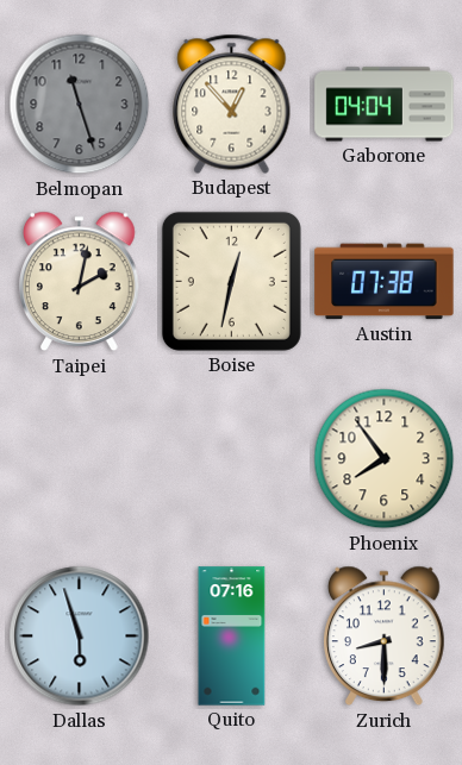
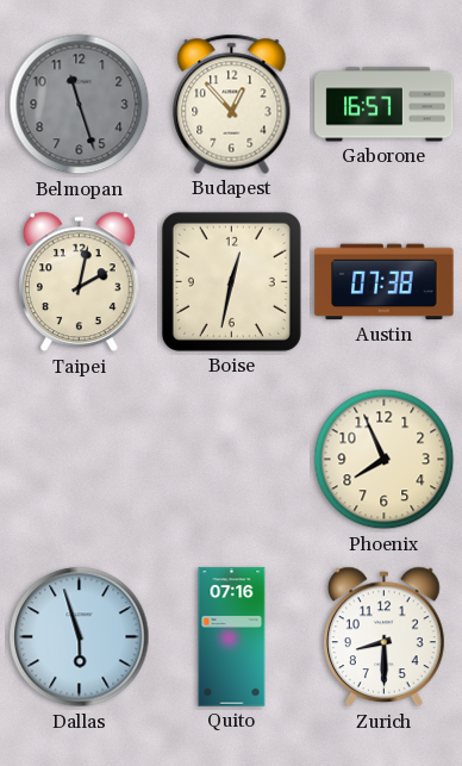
Gaborone: 04:04 -> 16:57
Phoenix: 7:54 -> 7:56
